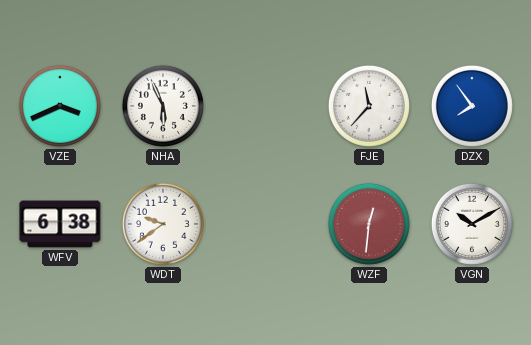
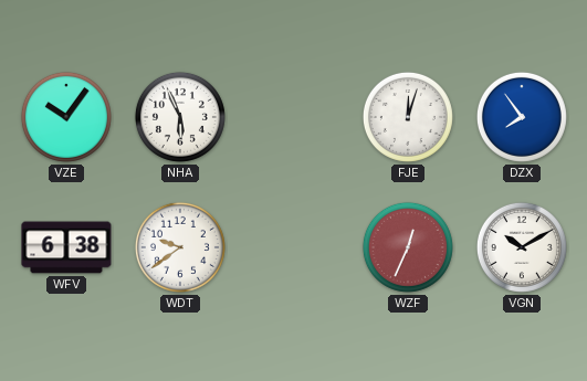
VZE: 3:41 -> 10:06
FJE: 11:37 -> 12:03
WZF: 12:31 -> 12:34
